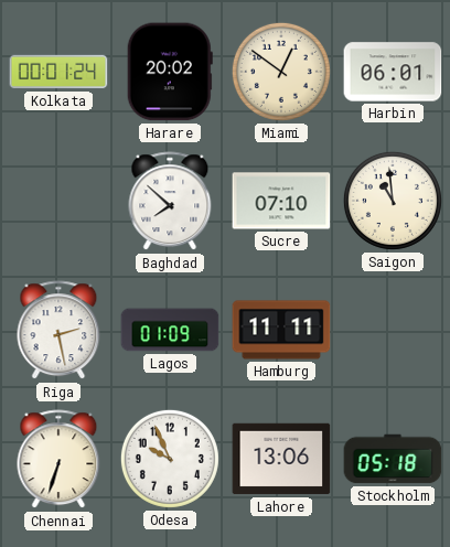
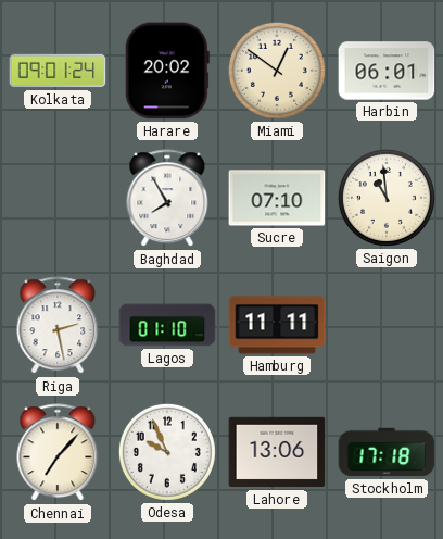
Kolkata: 00:01 -> 09:01
Baghdad: 7:52 -> 7:55
Lagos: 01:09 -> 01:10
Chennai: 6:33 -> 7:07
Stockholm: 05:18 -> 17:18
